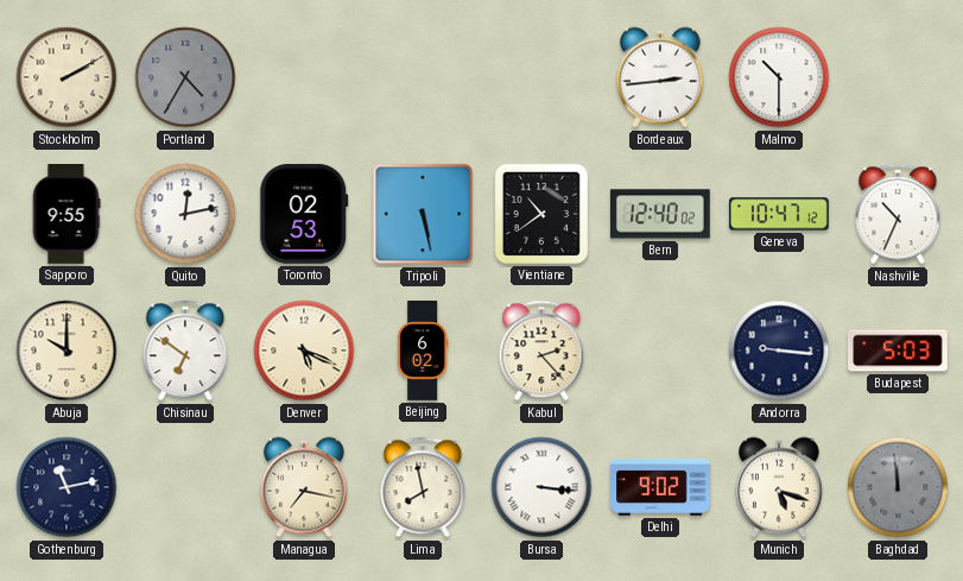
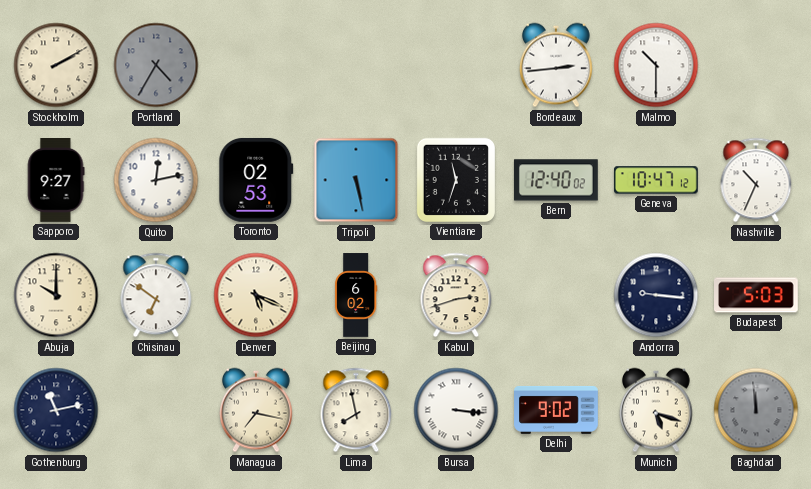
Sapporo: 9:55 -> 9:27
Vientiane: 10:39 -> 11:33
Kabul: 2:23 -> 2:42
